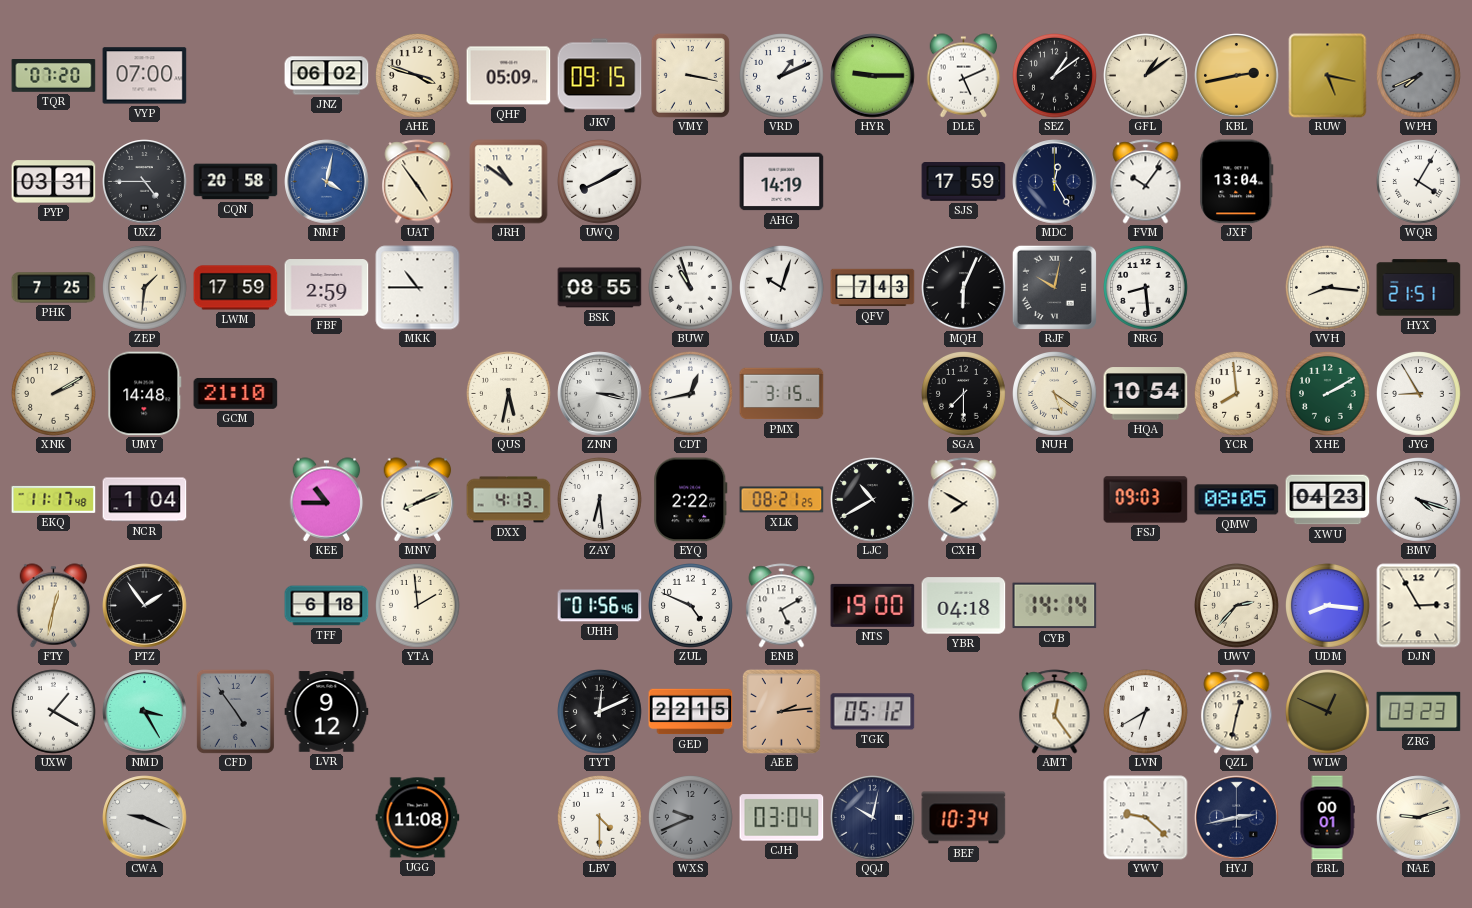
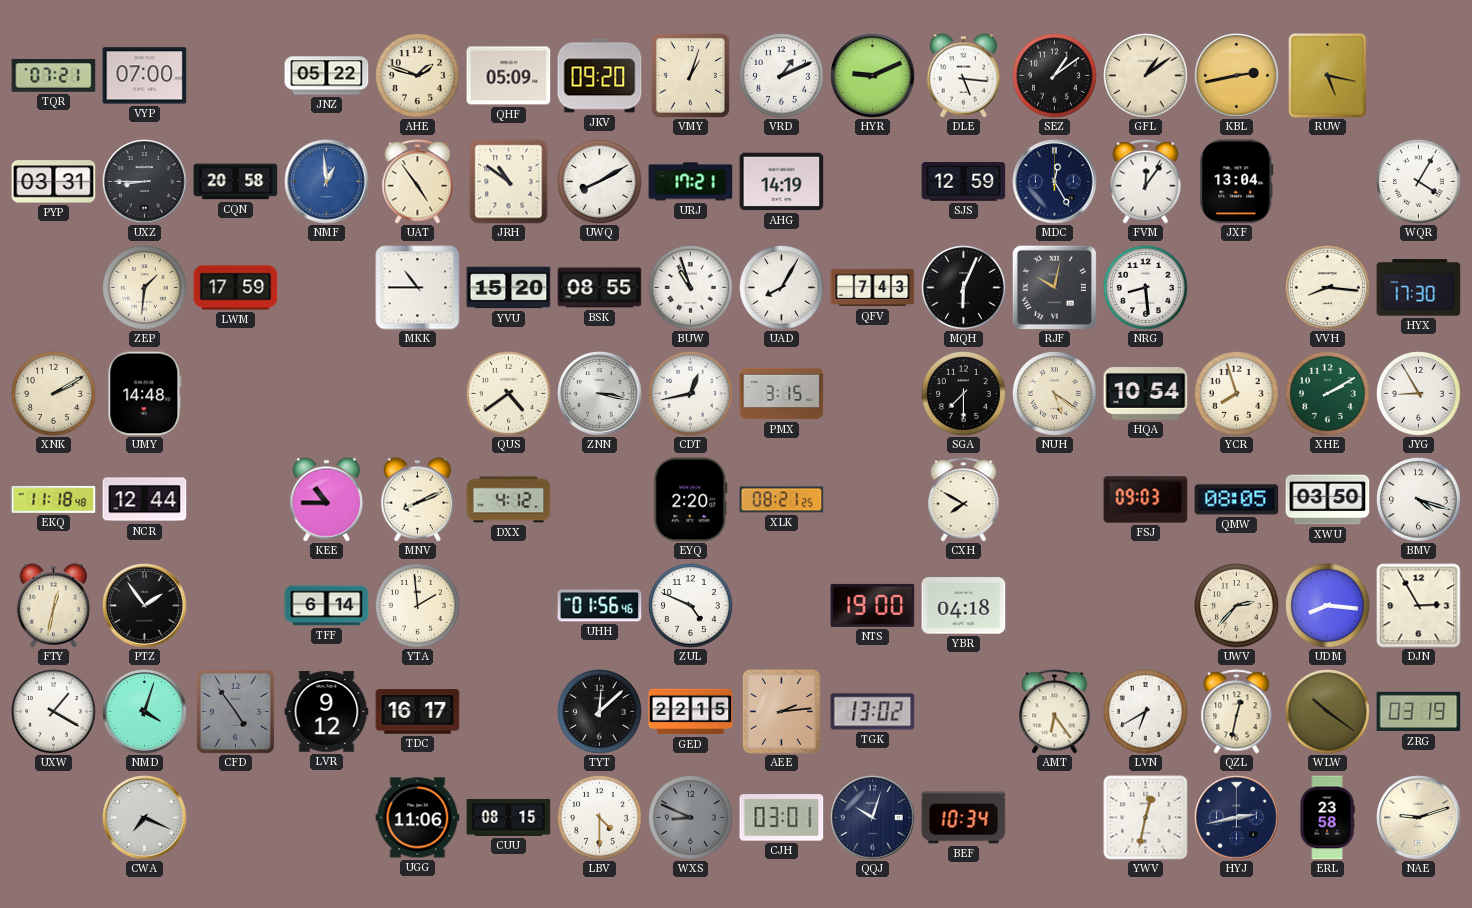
TQR: 07:20 -> 07:21
JNZ: 06:02 -> 05:22
AHE: 3:48 -> 1:48
JKV: 09:15 -> 09:20
VMY: 3:17 -> 1:03
HYR: 9:15 -> 9:11
DLE: 5:11 -> 5:16
WPH: 7:41 -> none
UXZ: 4:45 -> 8:45
NMF: 4:02 -> 12:59
URJ: none -> 17:21
SJS: 17:59 -> 12:59
FVM: 10:06 -> 12:06
PHK: 7:25 -> none
FBF: 2:59 -> none
YVU: none -> 15:20
UAD: 10:03 -> 8:05
HYX: 21:51 -> 17:30
GCM: 21:10 -> none
QUS: 5:32 -> 4:39
YCR: 7:59 -> 7:57
EKQ: 11:17 -> 11:18
NCR: 1:04 -> 12:44
DXX: 4:13 -> 4:12
ZAY: 6:29 -> none
EYQ: 2:22 -> 2:20
LJC: 10:40 -> none
XWU: 04:23 -> 03:50
TFF: 6:18 -> 6:14
ENB: 5:10 -> none
CYB: 14:14 -> none
NMD: 3:25 -> 4:03
TDC: none -> 16:17
TYT: 12:11 -> 12:08
TGK: 05:12 -> 13:02
AMT: 12:24 -> 6:24
WLW: 12:49 -> 10:21
ZRG: 03:23 -> 03:19
CWA: 9:19 -> 7:19
UGG: 11:08 -> 11:06
CUU: none -> 08:15
WXS: 9:41 -> 8:49
CJH: 03:04 -> 03:01
QQJ: 10:02 -> 10:03
YWV: 9:22 -> 12:32
ERL: 00:01 -> 23:58
